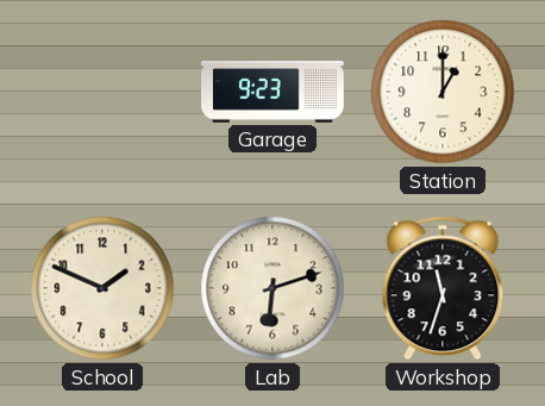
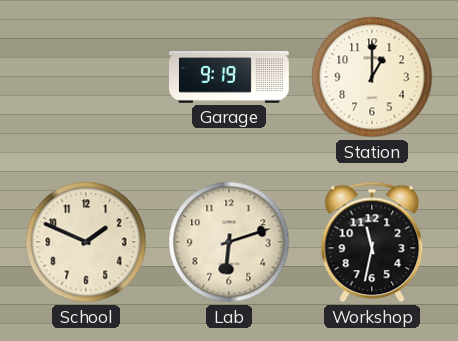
Garage: 9:23 -> 9:19
Workshop: 11:33 -> 11:32
